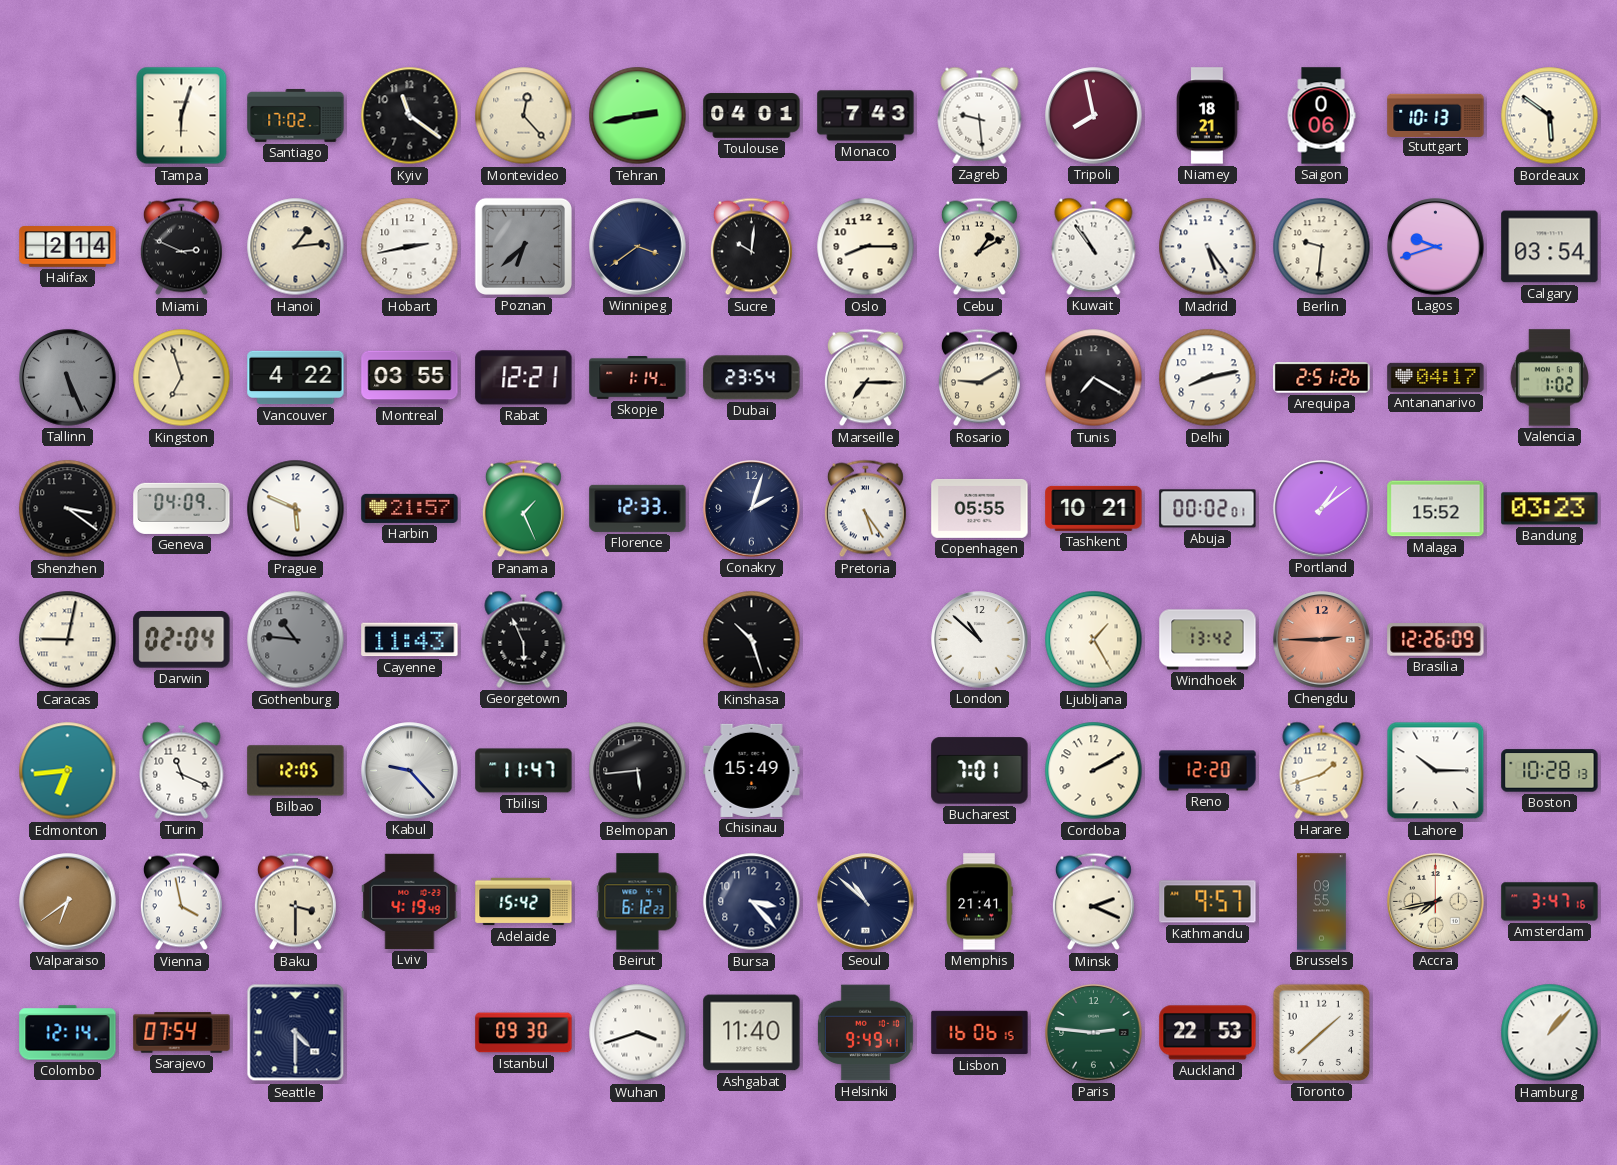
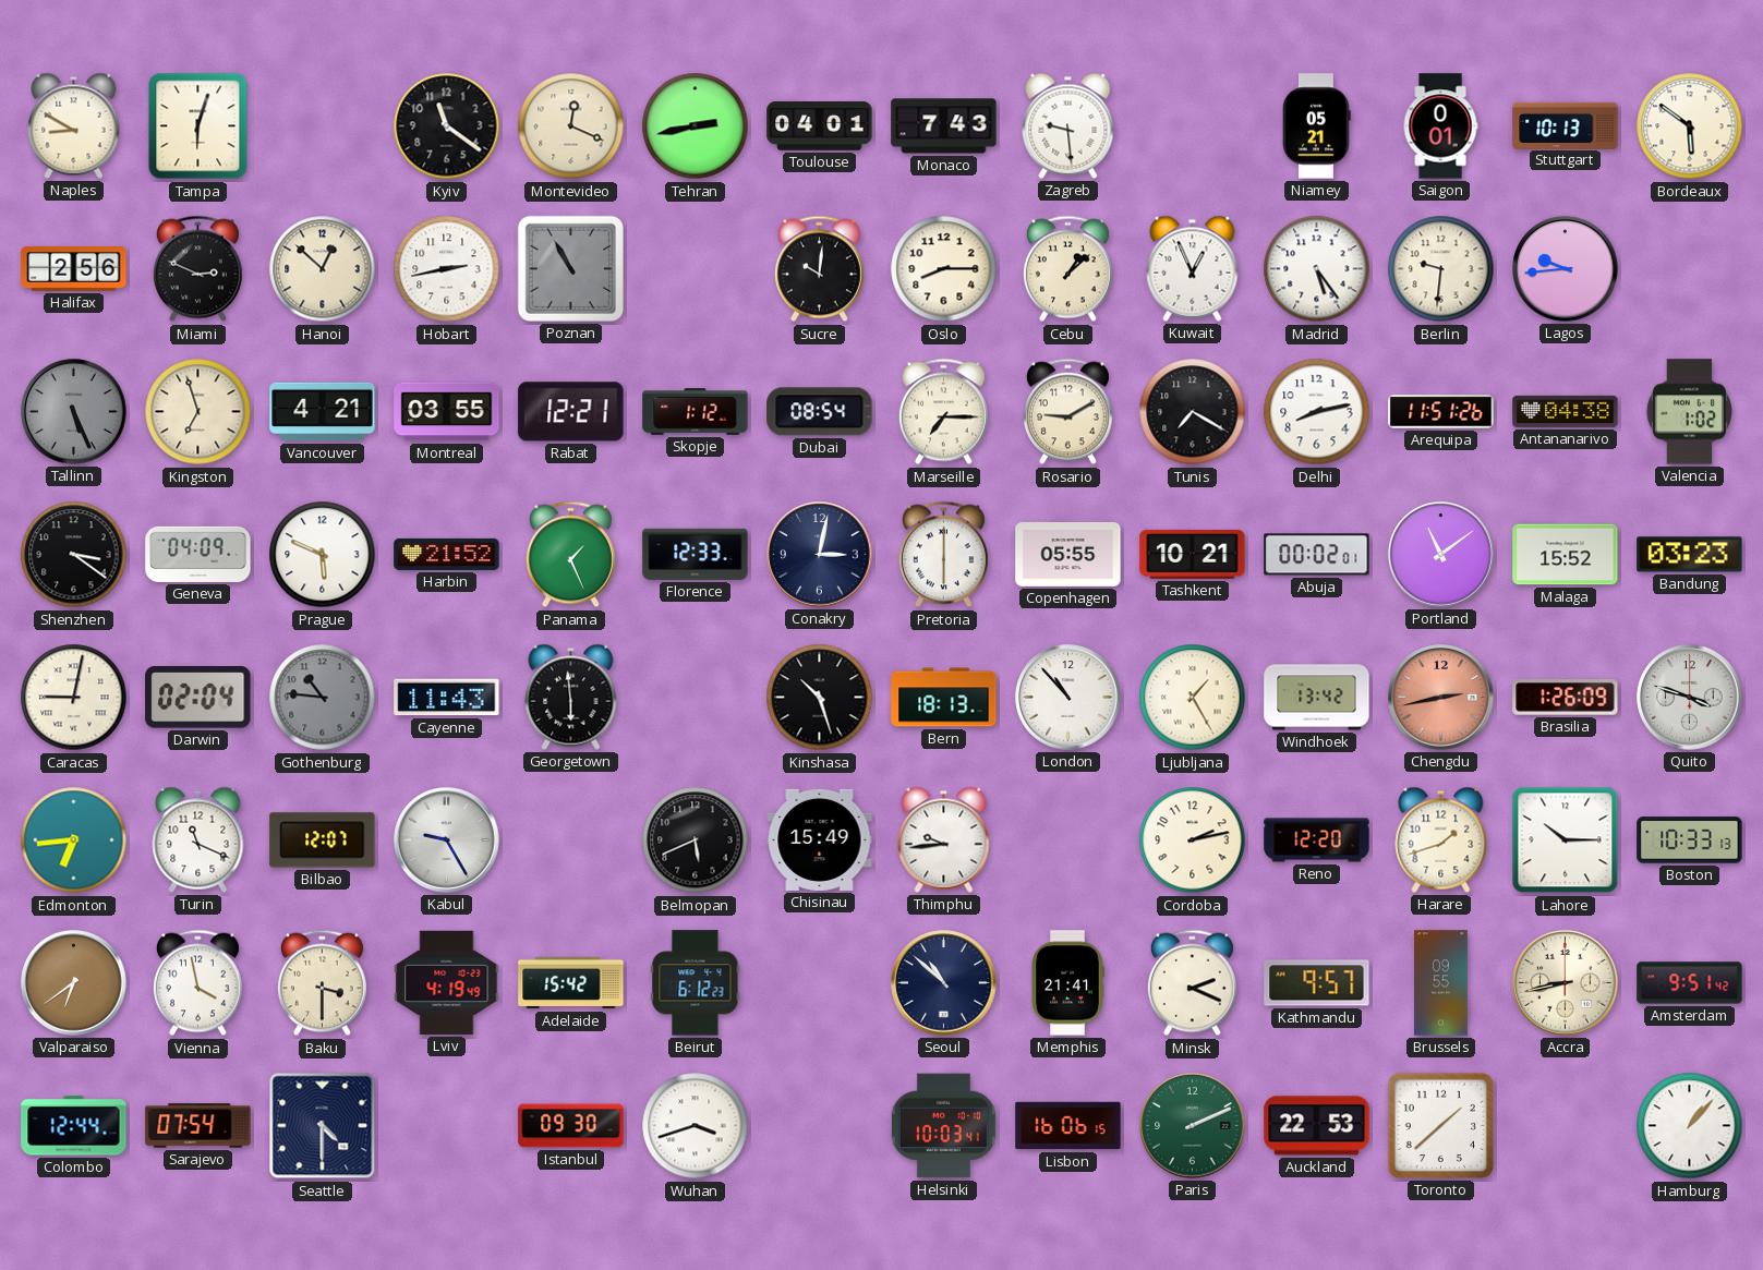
Naples: none -> 8:50
Santiago: 17:02 -> none
Montevideo: 12:23 -> 12:19
Tripoli: 7:58 -> none
Niamey: 18:21 -> 05:21
Saigon: 0:06 -> 0:01
Halifax: 2:14 -> 2:56
Hanoi: 1:14 -> 12:52
Poznan: 6:38 -> 10:55
Winnipeg: 3:39 -> none
Cebu: 1:10 -> 1:08
Kuwait: 10:54 -> 12:56
Lagos: 9:42 -> 9:44
Calgary: 03:54 -> none
Vancouver: 4:22 -> 4:21
Skopje: 1:14 -> 1:12
Dubai: 23:54 -> 08:54
Arequipa: 2:51 -> 11:51
Antananarivo: 04:17 -> 04:38
Harbin: 21:57 -> 21:52
Conakry: 2:03 -> 3:02
Pretoria: 5:24 -> 6:00
Portland: 1:09 -> 11:09
Georgetown: 5:56 -> 5:59
Bern: none -> 18:13
London: 10:52 -> 10:53
Chengdu: 2:45 -> 2:43
Brasilia: 12:26 -> 1:26
Quito: none -> 3:48
Bilbao: 12:05 -> 12:07
Kabul: 9:23 -> 9:25
Tbilisi: 11:47 -> none
Belmopan: 5:44 -> 5:41
Thimphu: none -> 9:44
Bucharest: 7:01 -> none
Cordoba: 2:10 -> 2:13
Boston: 10:28 -> 10:33
Bursa: 3:23 -> none
Accra: 7:43 -> 8:43
Amsterdam: 3:47 -> 9:51
Colombo: 12:14 -> 12:44
Ashgabat: 11:40 -> none
Helsinki: 9:49 -> 10:03
Paris: 2:46 -> 2:11
